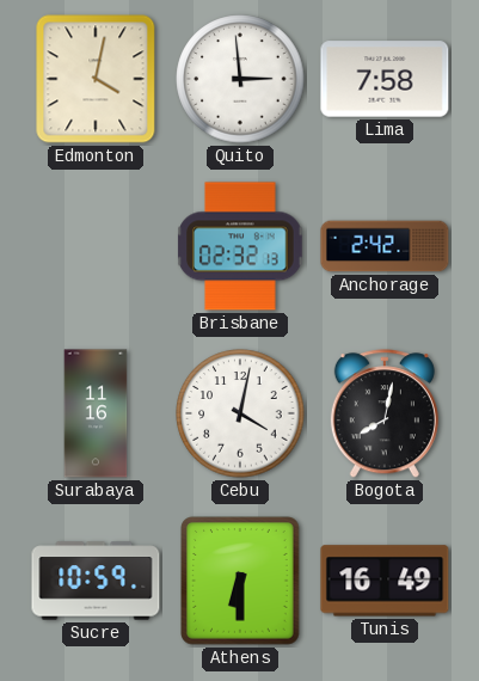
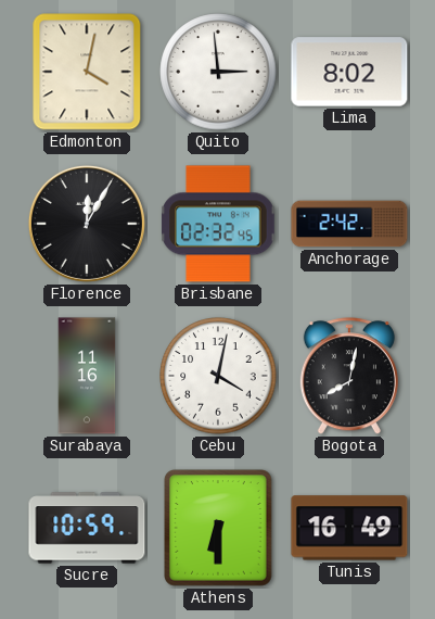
Lima: 7:58 -> 8:02
Florence: none -> 12:05
Brisbane: 02:32:13 -> 02:32:45
